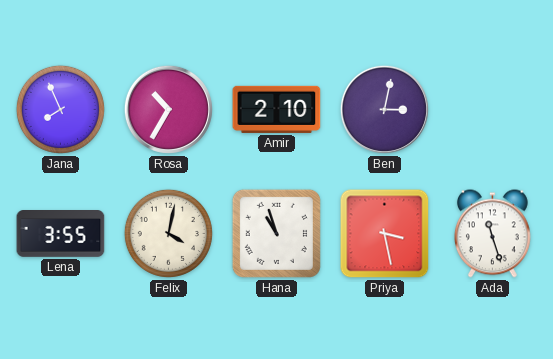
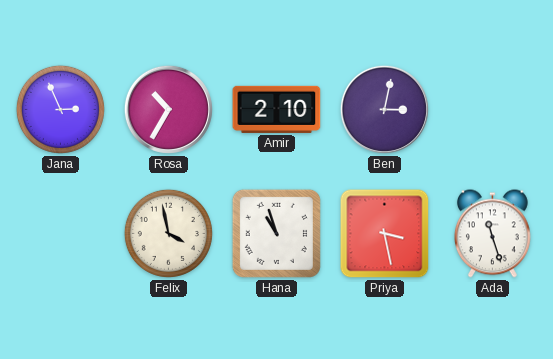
Jana: 7:56 -> 2:56
Lena: 3:55 -> none
Felix: 4:02 -> 3:58
